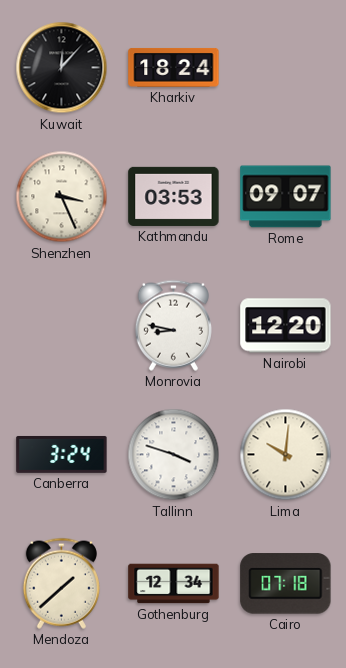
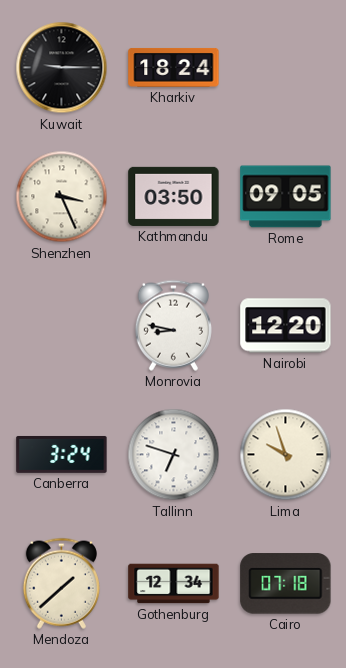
Kuwait: 12:07 -> 9:15
Kathmandu: 03:53 -> 03:50
Rome: 09:07 -> 09:05
Tallinn: 3:48 -> 6:48
Lima: 10:01 -> 9:57
